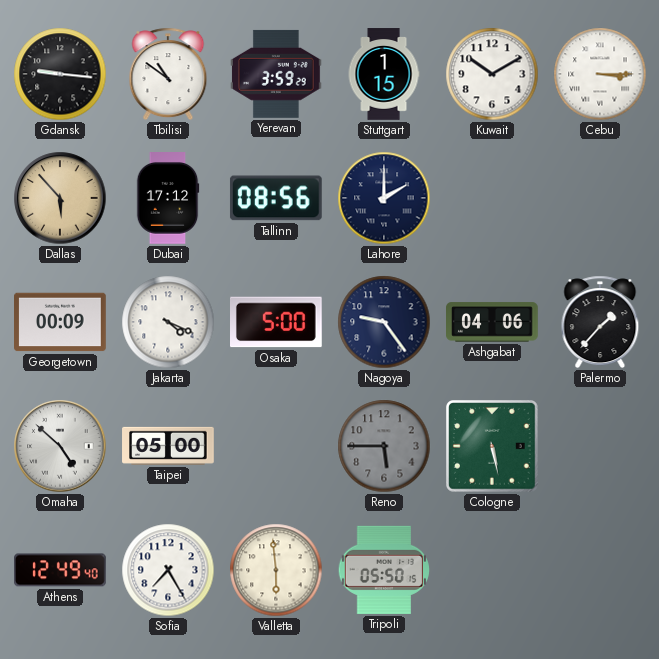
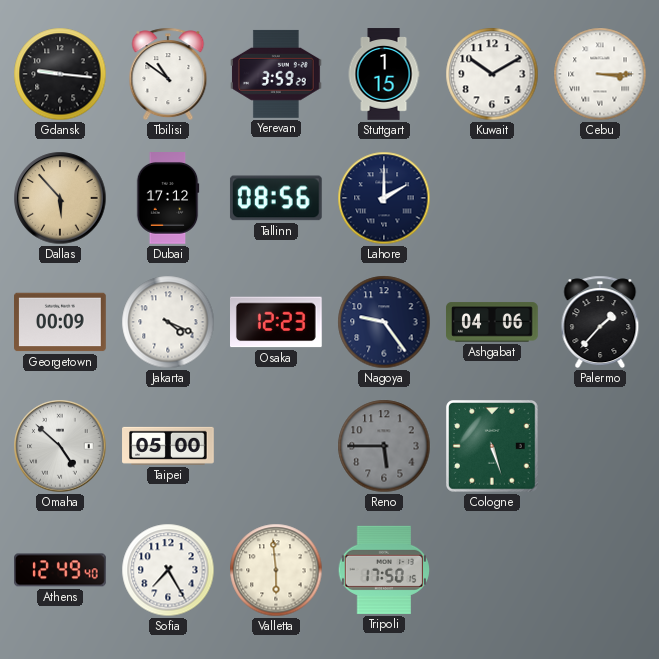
Osaka: 5:00 -> 12:23
Cologne: 5:28 -> 5:27
Tripoli: 05:50 -> 17:50
